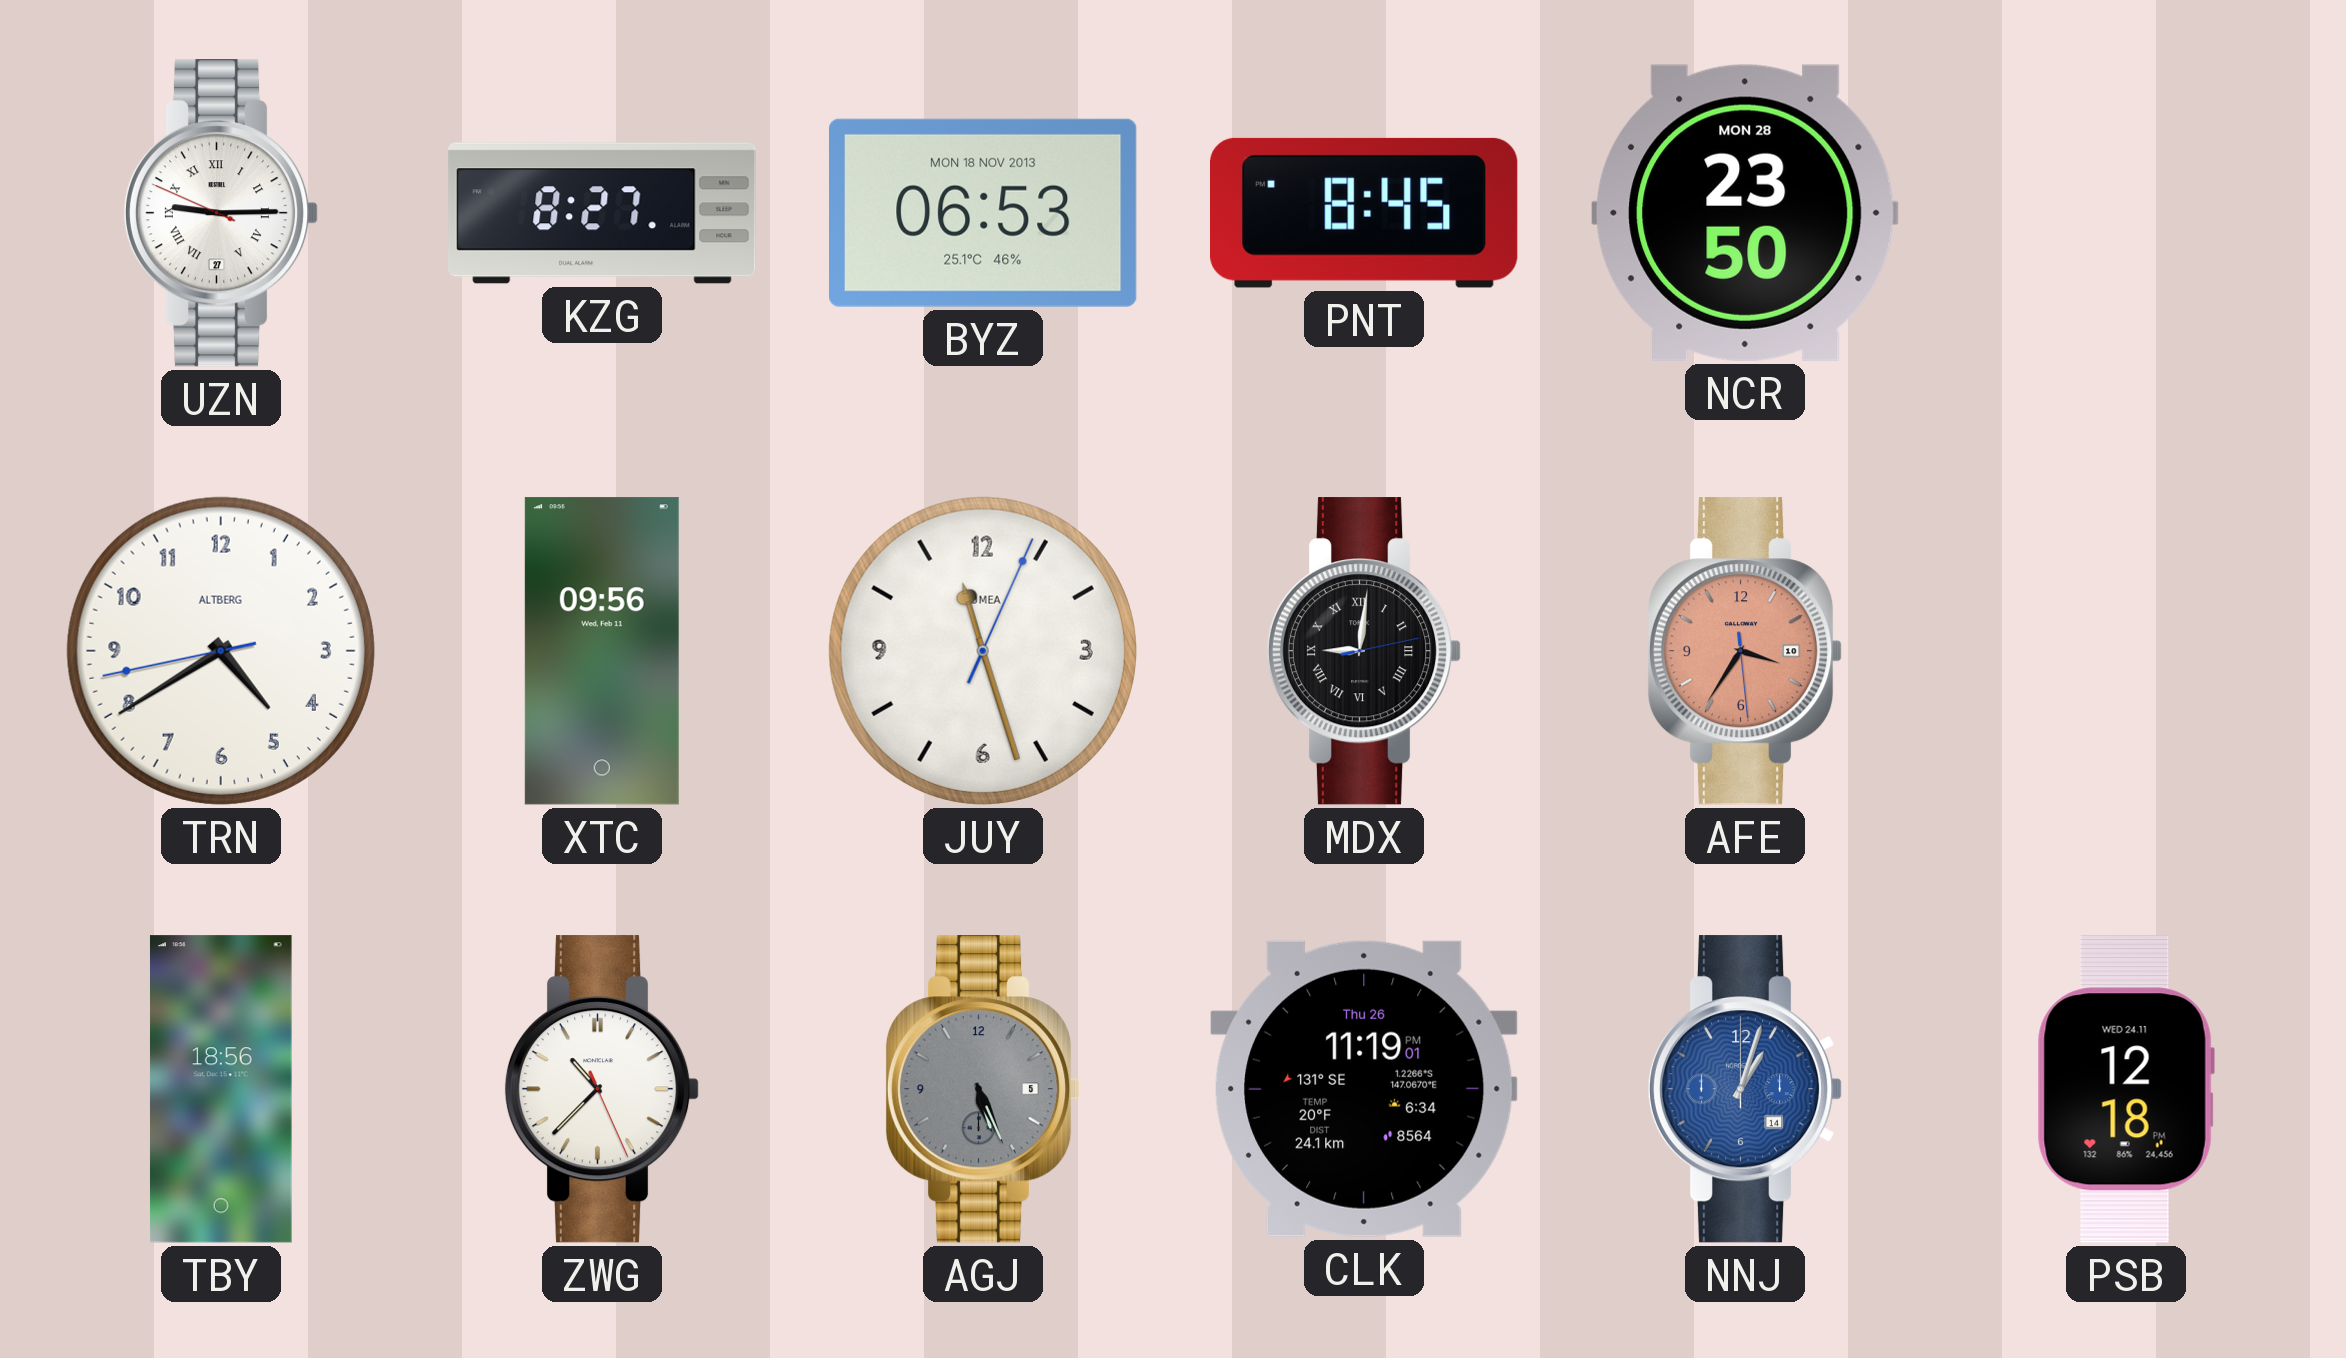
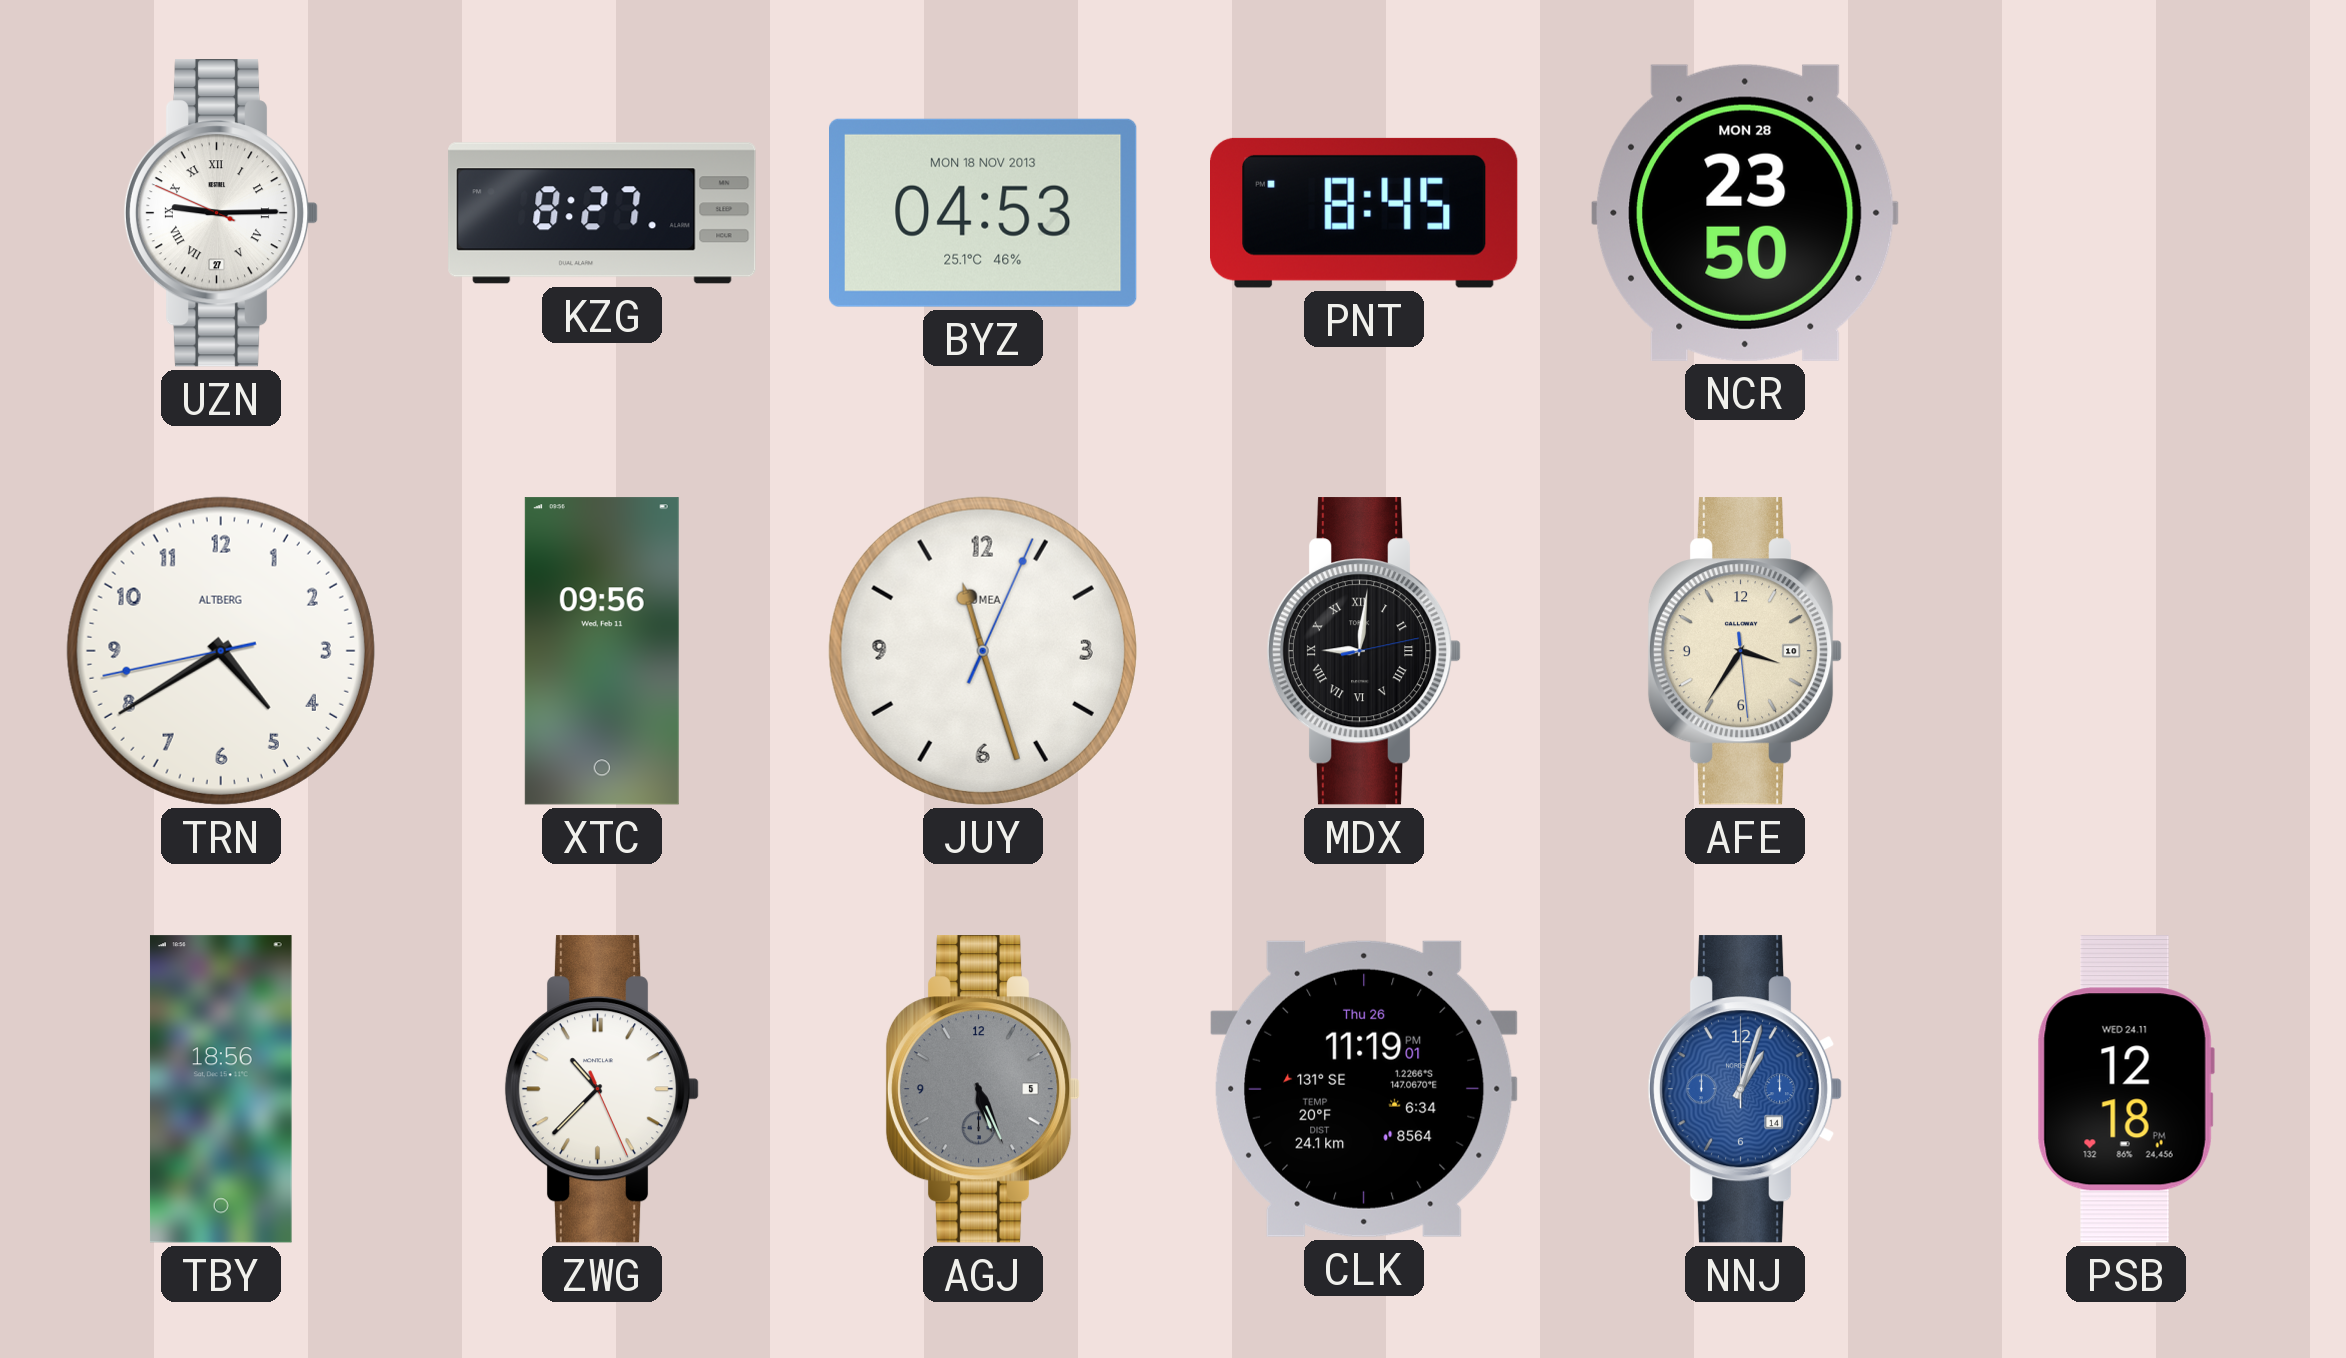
BYZ: 06:53 -> 04:53
AFE dial: salmon -> cream
